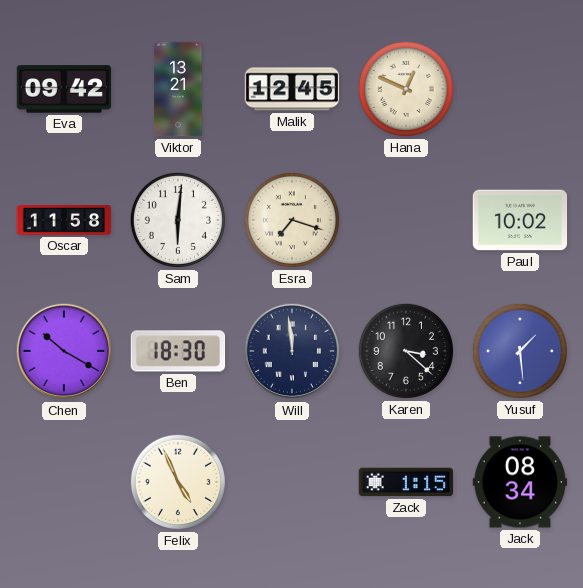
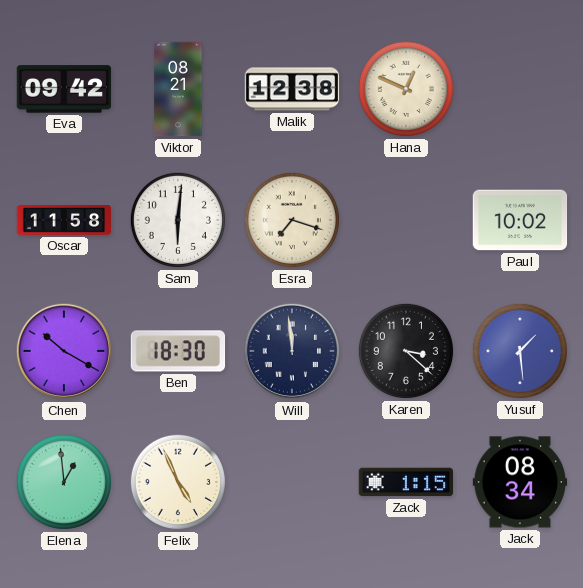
Viktor: 13:21 -> 08:21
Malik: 12:45 -> 12:38
Elena: none -> 12:59
